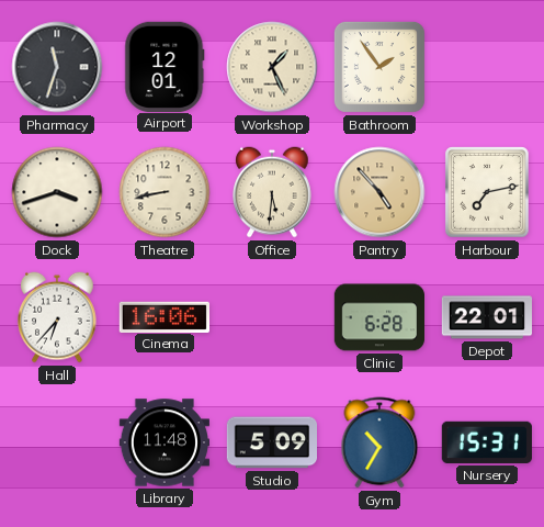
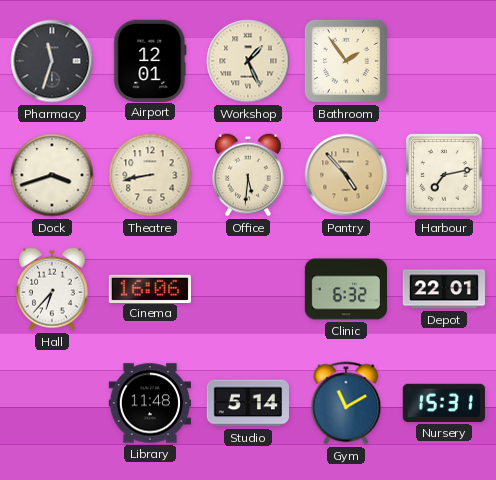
Clinic: 6:28 -> 6:32
Studio: 5:09 -> 5:14
Gym: 10:35 -> 11:10
